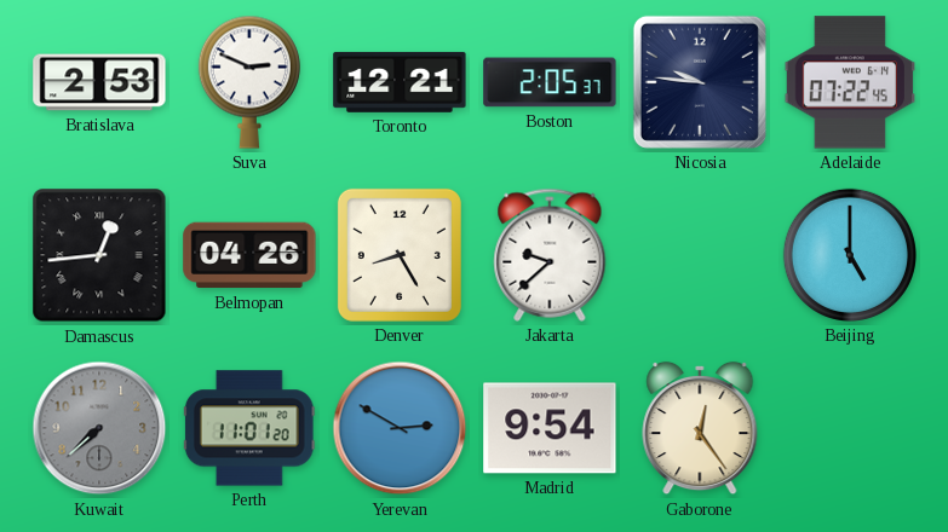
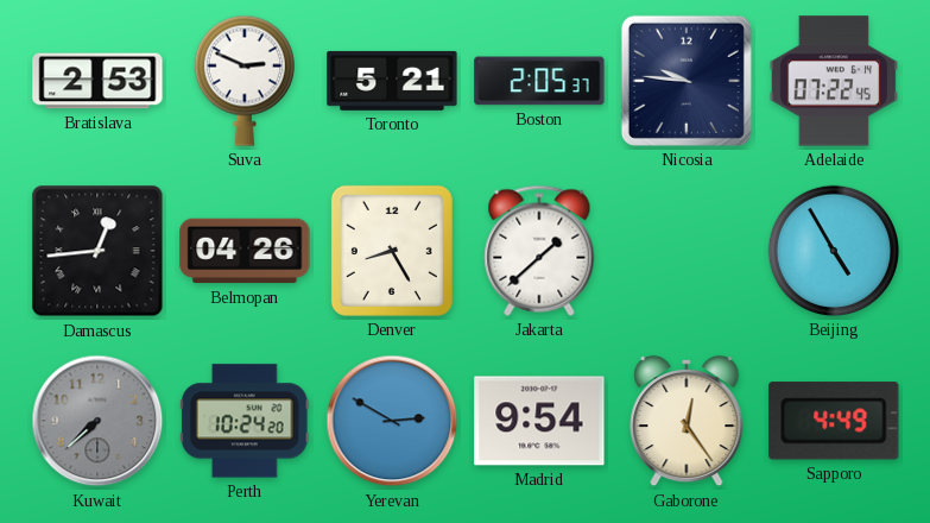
Toronto: 12:21 -> 5:21
Jakarta: 9:38 -> 1:38
Beijing: 5:00 -> 4:55
Perth: 11:01 -> 10:24
Sapporo: none -> 4:49
